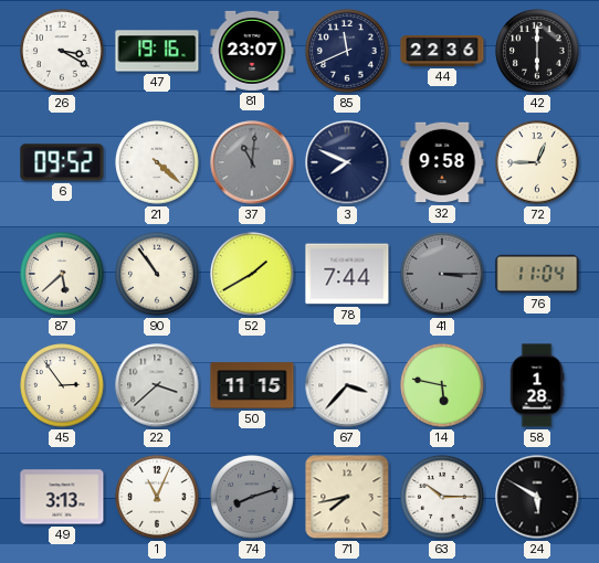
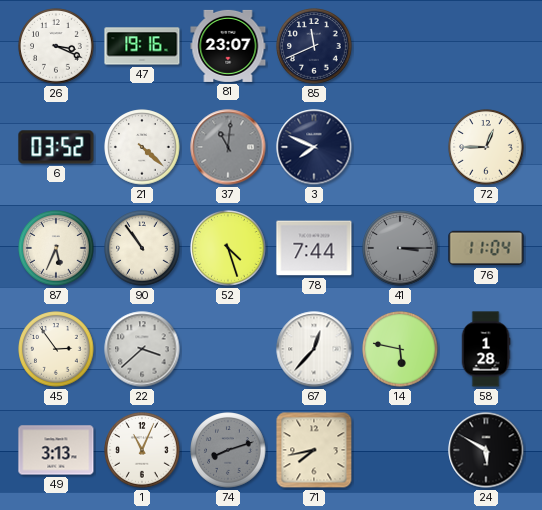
26: 3:20 -> 3:19
44: 22:36 -> none
42: 6:00 -> none
6: 09:52 -> 03:52
32: 9:58 -> none
87: 5:38 -> 5:34
52: 1:40 -> 4:27
50: 11:15 -> none
67: 3:37 -> 12:37
63: 10:15 -> none
